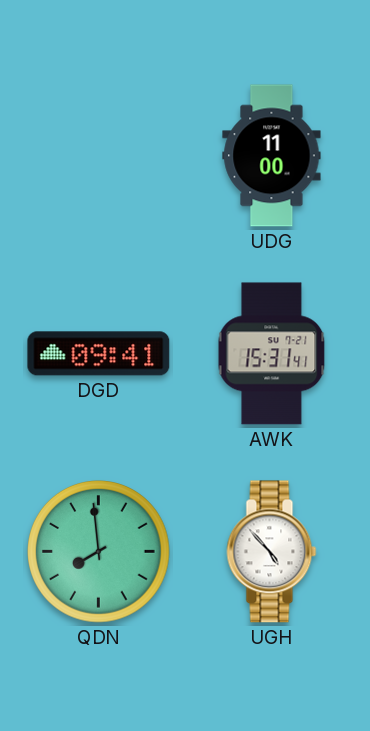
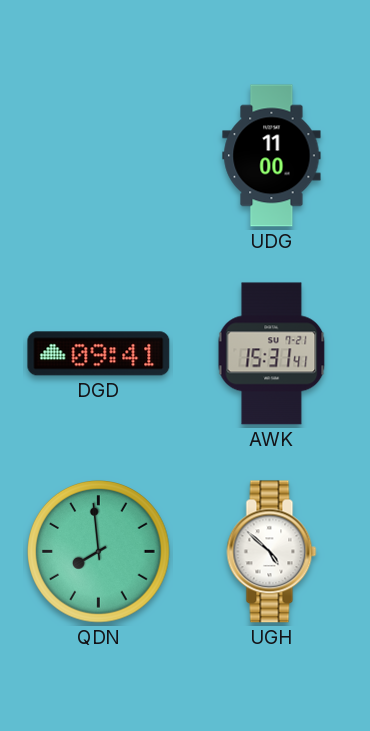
UGH: 4:53 -> 4:52
